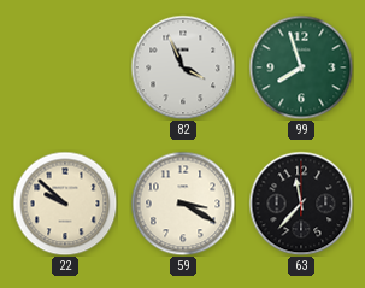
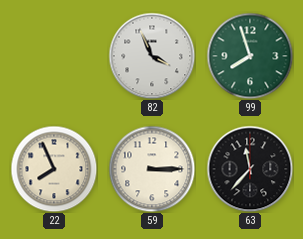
22: 9:52 -> 7:56
59: 3:20 -> 3:15
